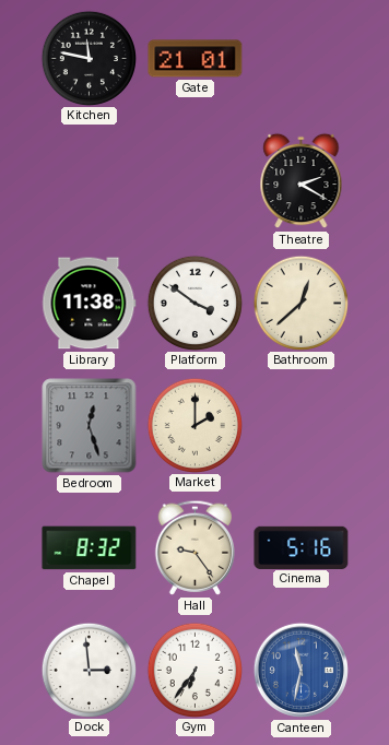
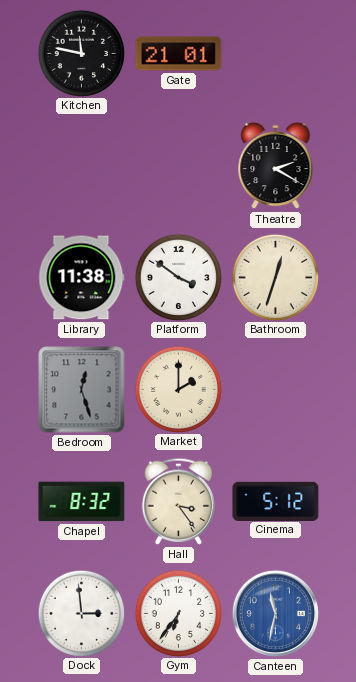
Bathroom: 12:38 -> 12:33
Hall: 9:24 -> 3:24
Cinema: 5:16 -> 5:12
